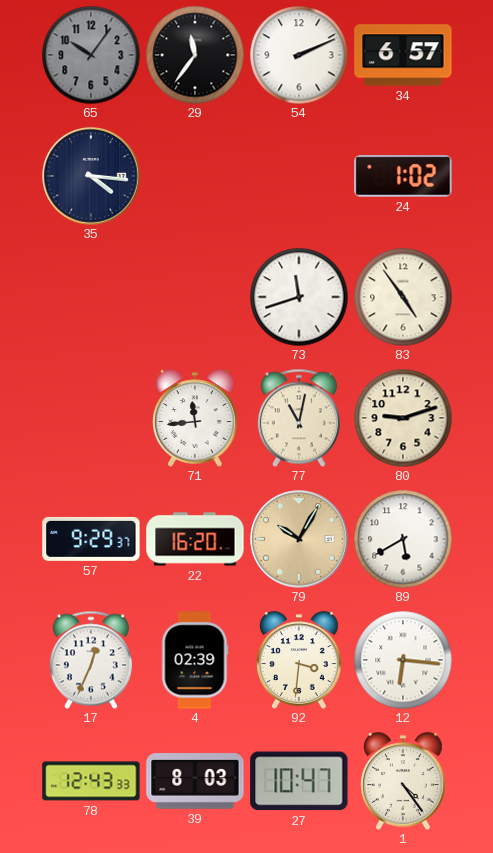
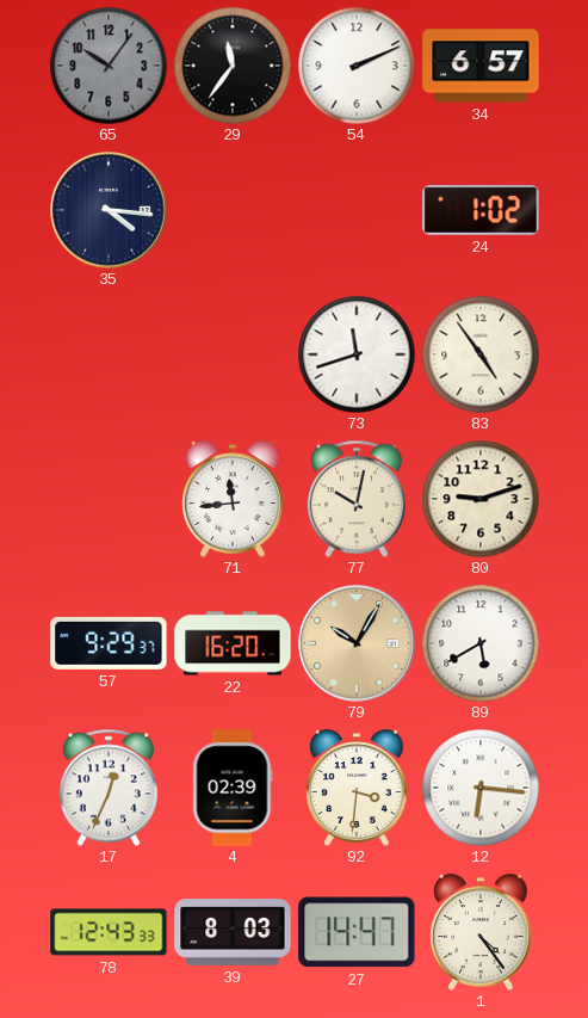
77: 11:02 -> 10:02
27: 10:47 -> 14:47
